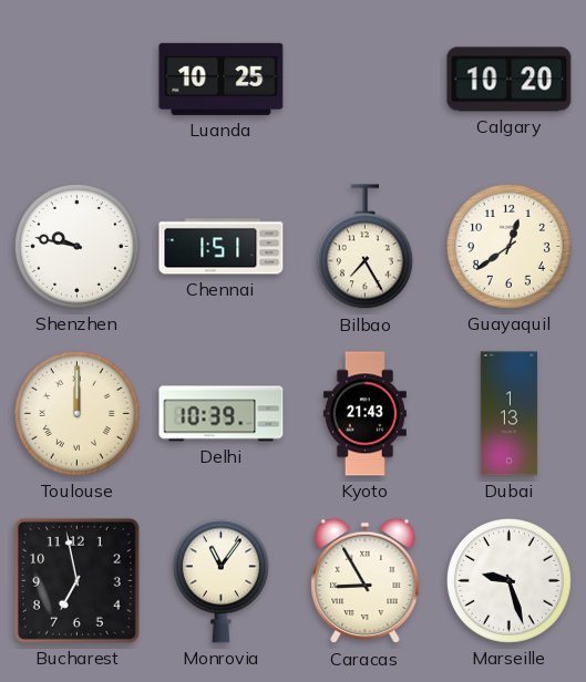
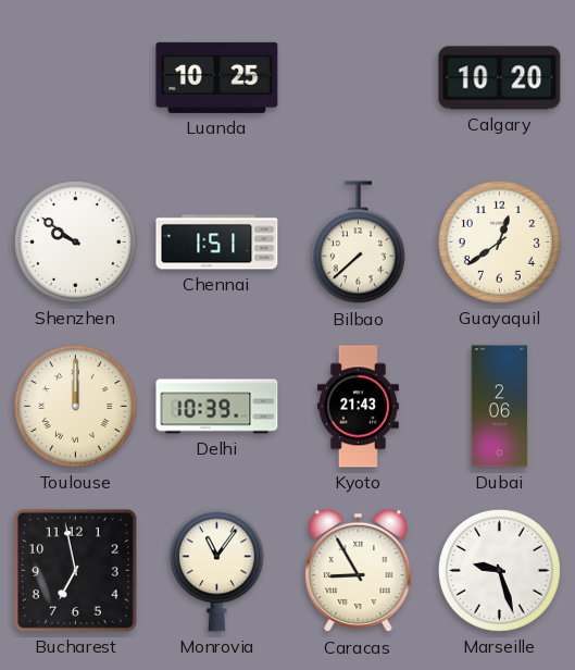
Shenzhen: 9:47 -> 9:51
Bilbao: 7:25 -> 7:38
Dubai: 1:13 -> 2:06
